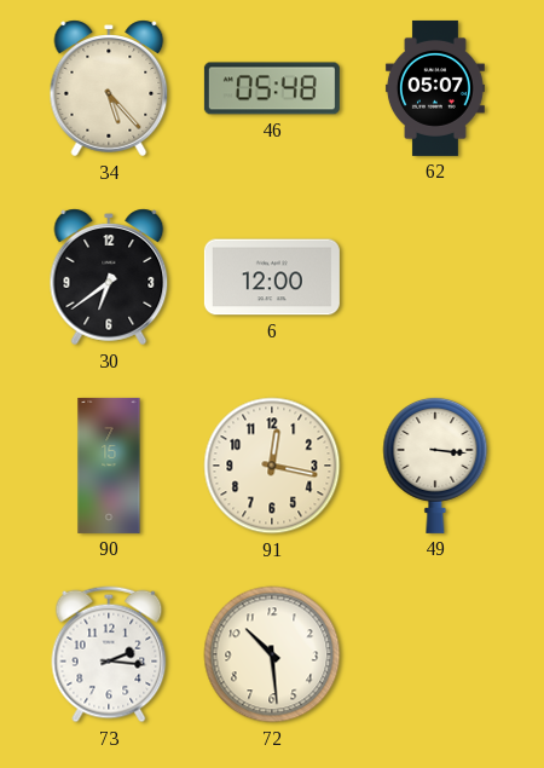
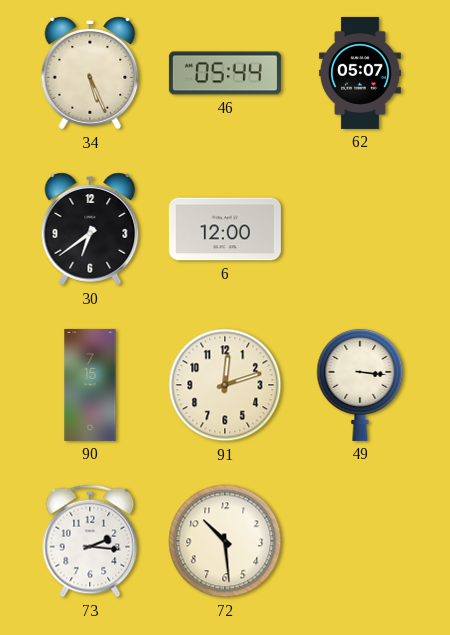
34: 5:23 -> 5:26
46: 05:48 -> 05:44
91: 12:17 -> 12:12
